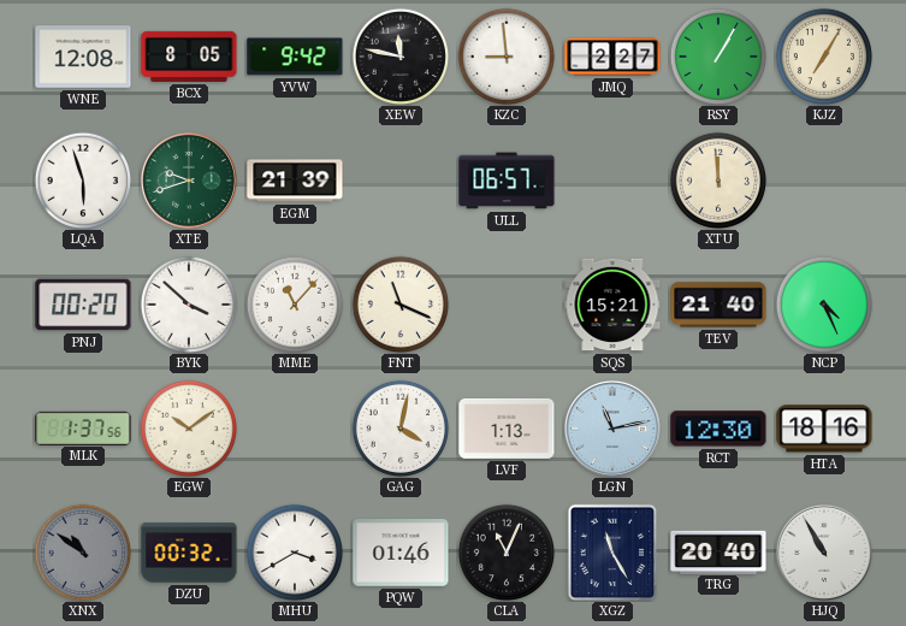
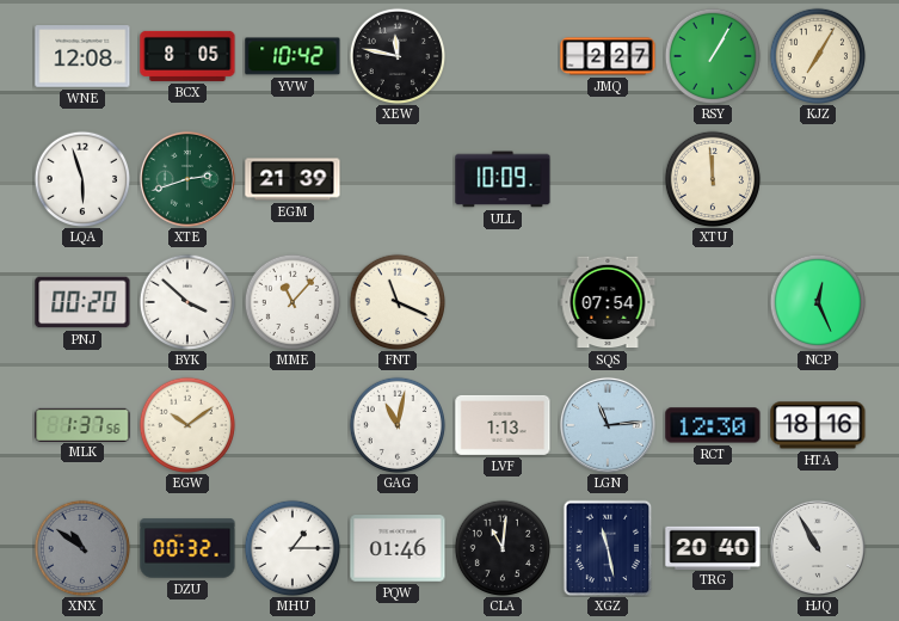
YVW: 9:42 -> 10:42
KZC: 8:59 -> none
XTE: 9:42 -> 2:42
ULL: 06:57 -> 10:09
SQS: 15:21 -> 07:54
TEV: 21:40 -> none
NCP: 4:26 -> 12:26
GAG: 4:02 -> 11:02
LGN: 11:13 -> 11:14
MHU: 3:40 -> 1:15
CLA: 11:04 -> 11:01
XGZ: 11:25 -> 11:28
